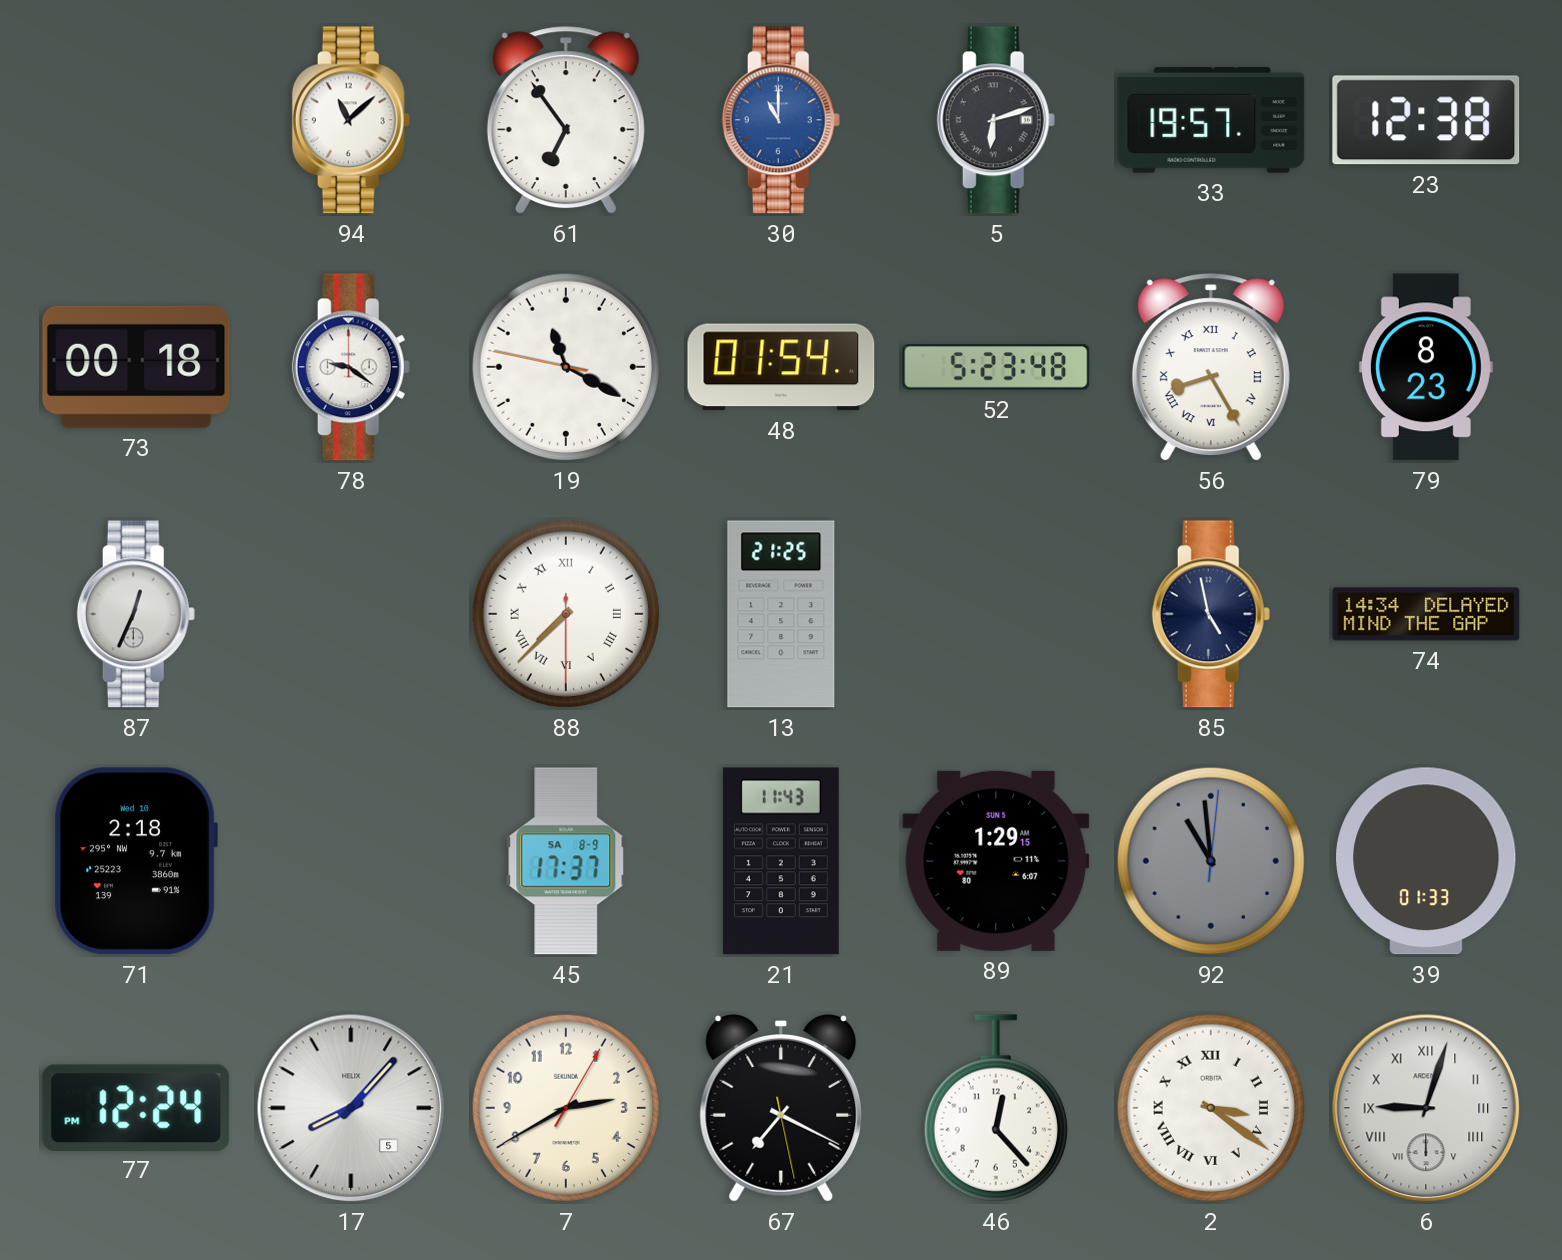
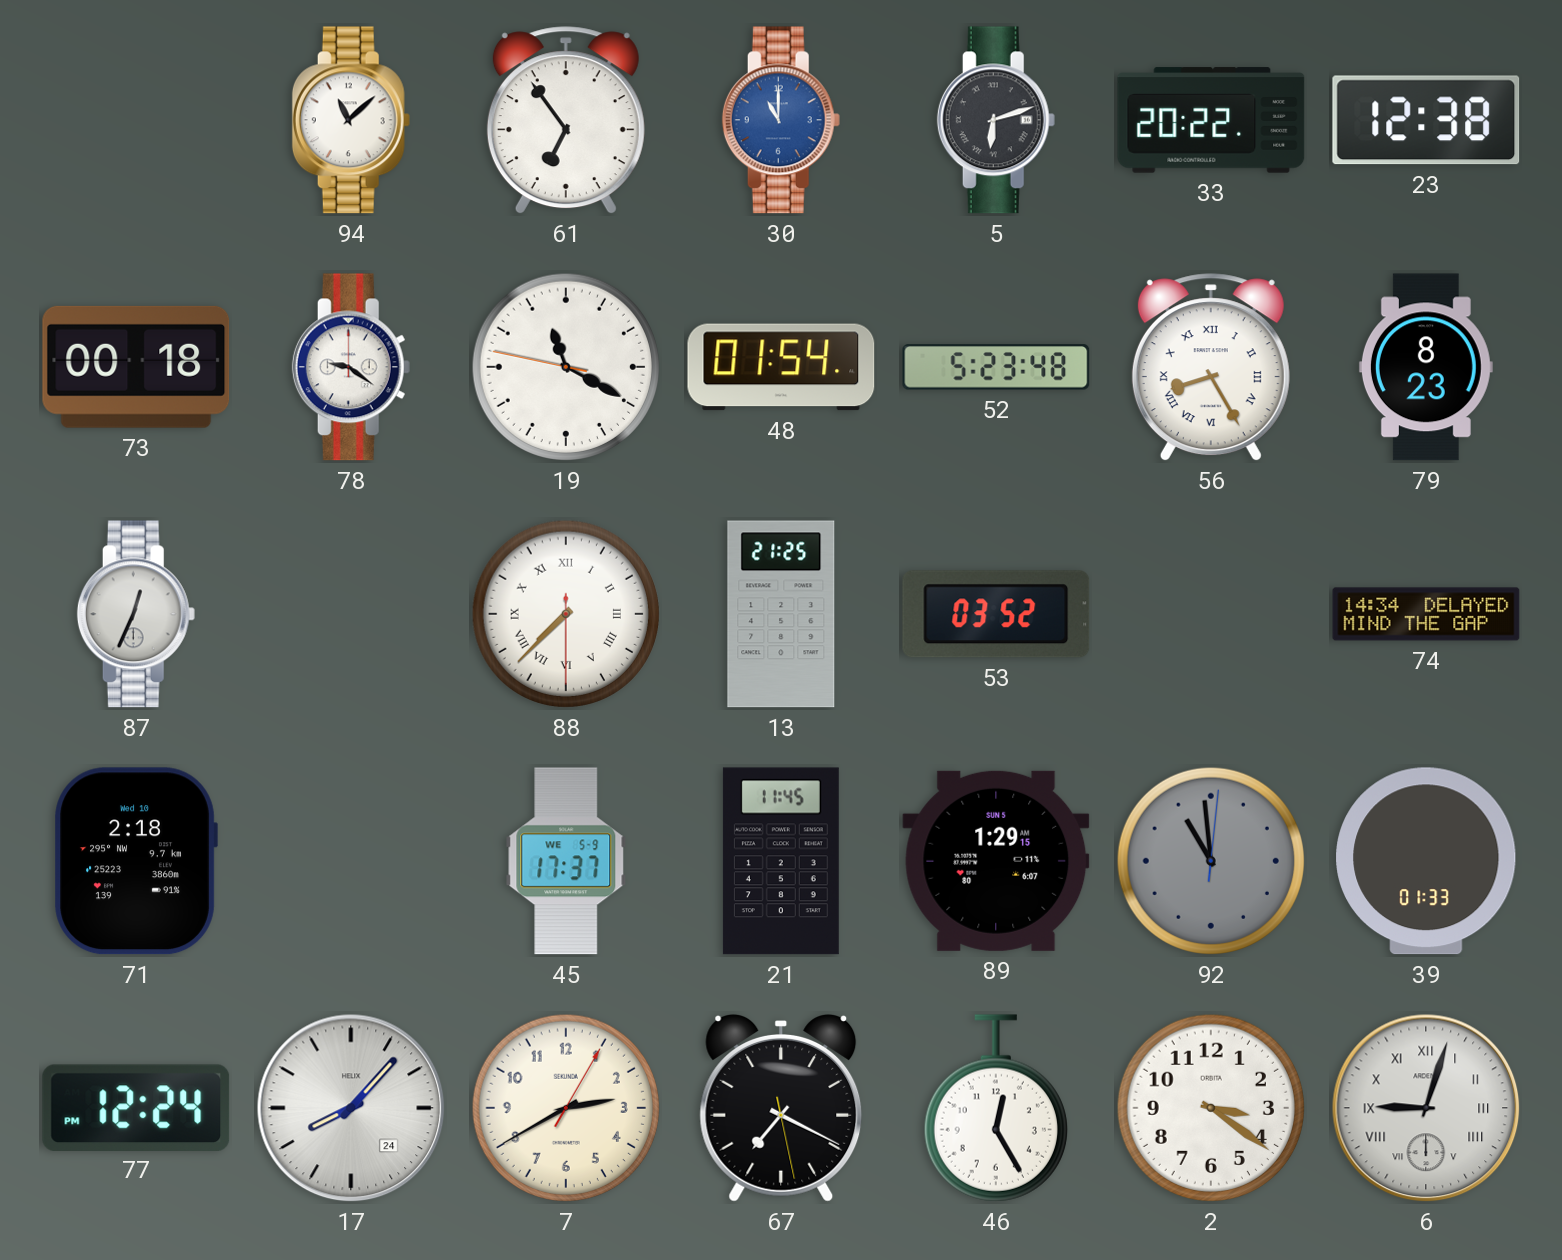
33: 19:57 -> 20:22
53: none -> 03:52
85: 4:58 -> none
45 date: SA 8-9 -> WE 5-9
21: 11:43 -> 11:45
17 date: 5 -> 24
46: 12:23 -> 12:25
2 numerals: Roman -> Arabic
